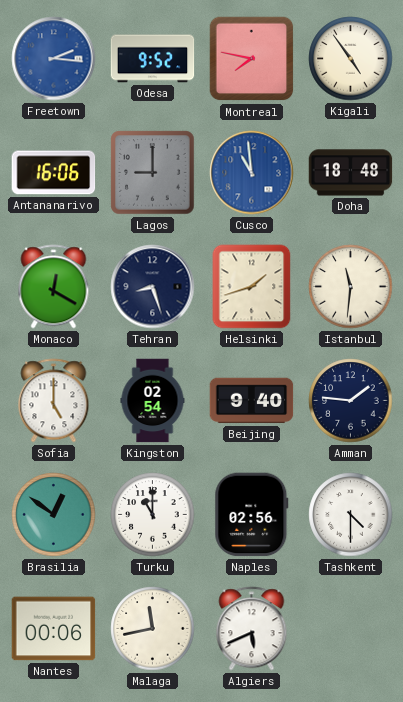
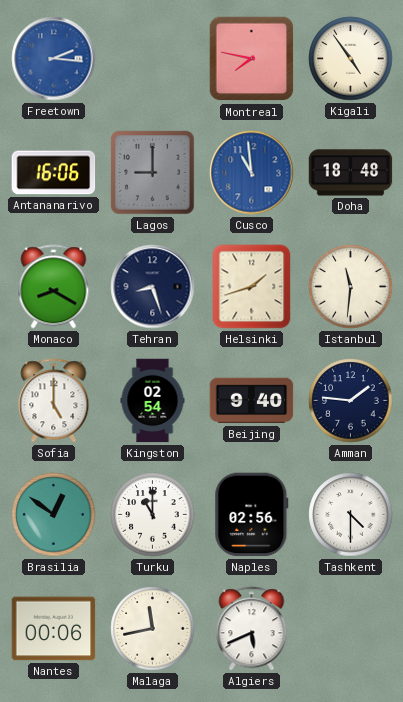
Odesa: 9:52 -> none
Monaco: 12:20 -> 8:20
